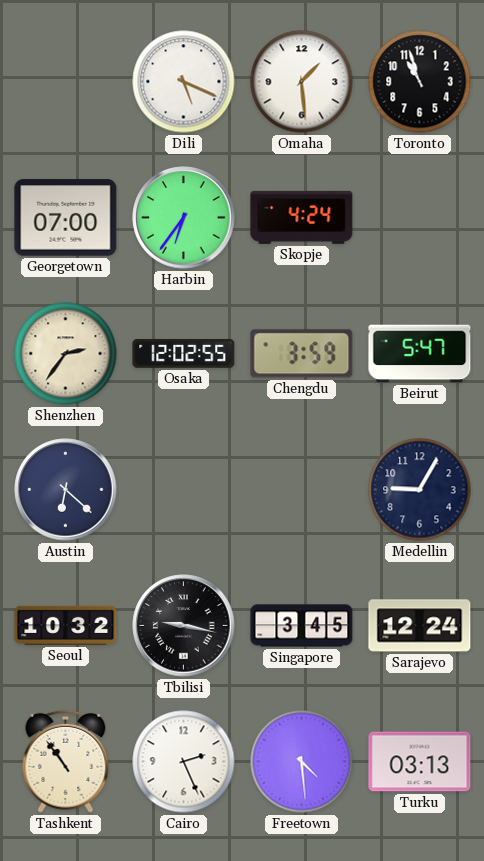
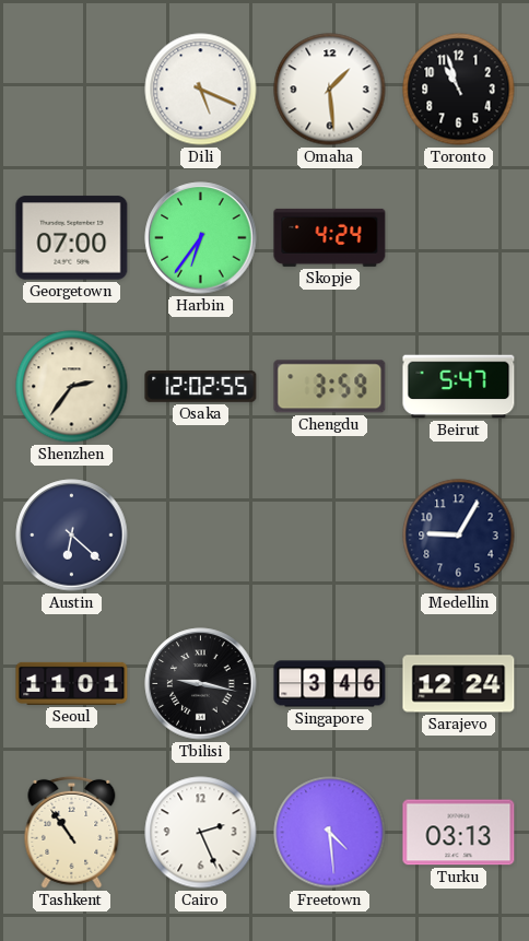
Seoul: 10:32 -> 11:01
Singapore: 3:45 -> 3:46
